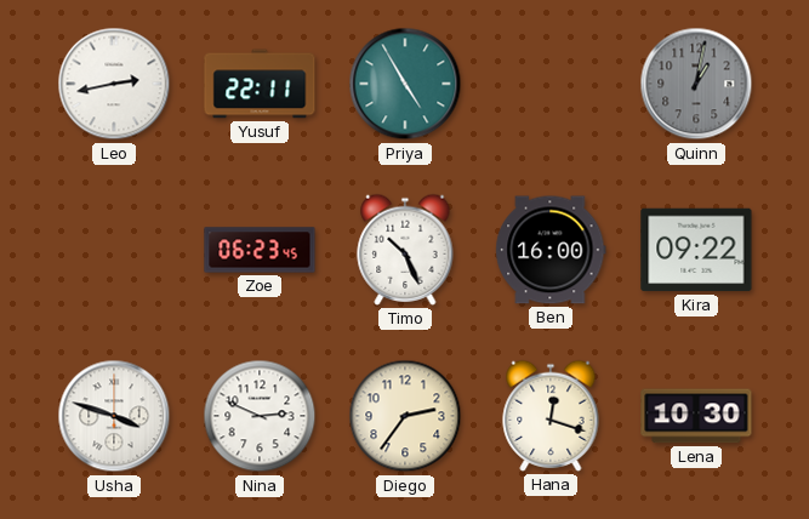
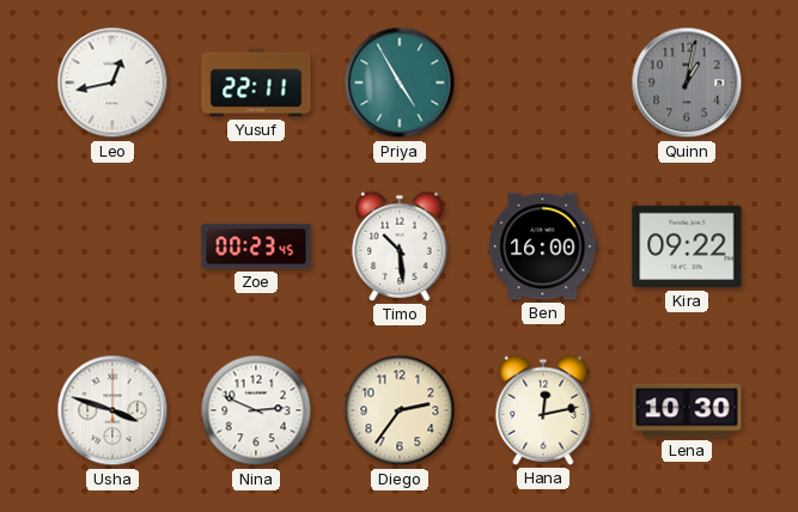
Leo: 2:43 -> 12:43
Zoe: 06:23 -> 00:23
Timo: 10:26 -> 10:29
Hana: 12:18 -> 12:13
